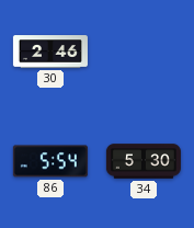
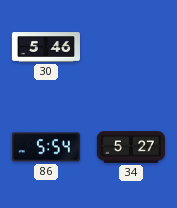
30: 2:46 -> 5:46
34: 5:30 -> 5:27
